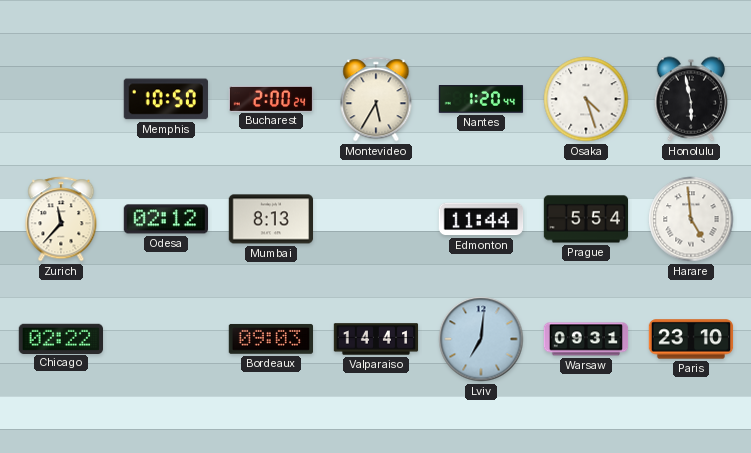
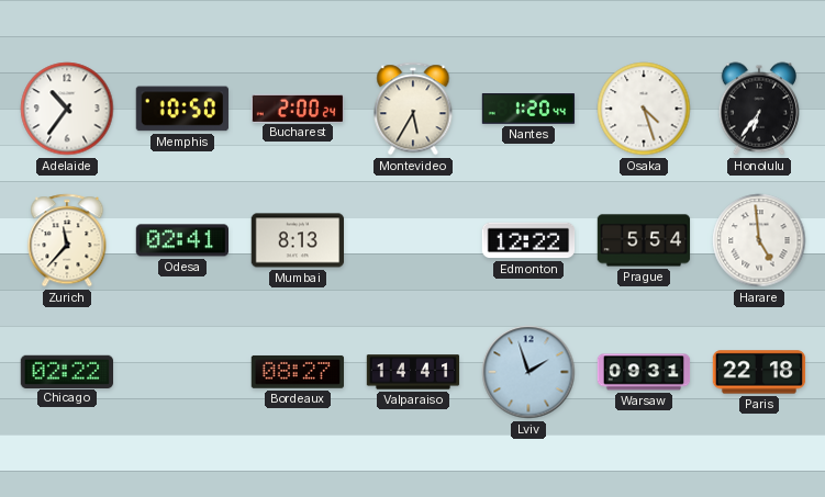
Adelaide: none -> 10:36
Honolulu: 5:58 -> 6:36
Odesa: 02:12 -> 02:41
Edmonton: 11:44 -> 12:22
Bordeaux: 09:03 -> 08:27
Lviv: 7:01 -> 1:57
Paris: 23:10 -> 22:18
